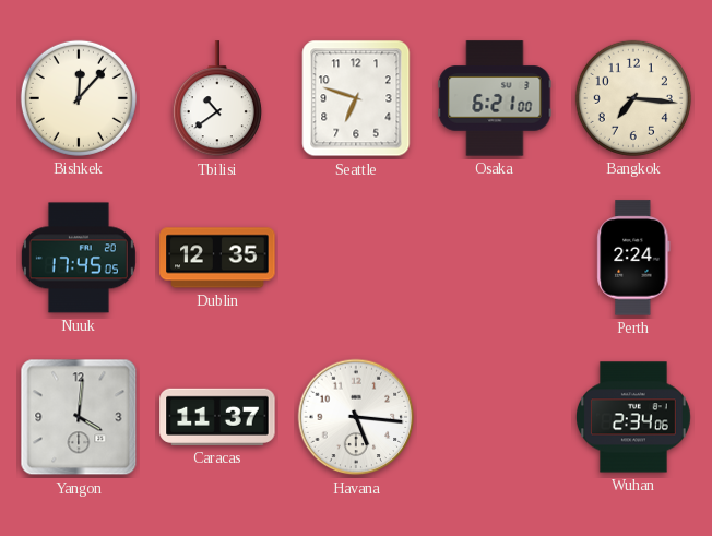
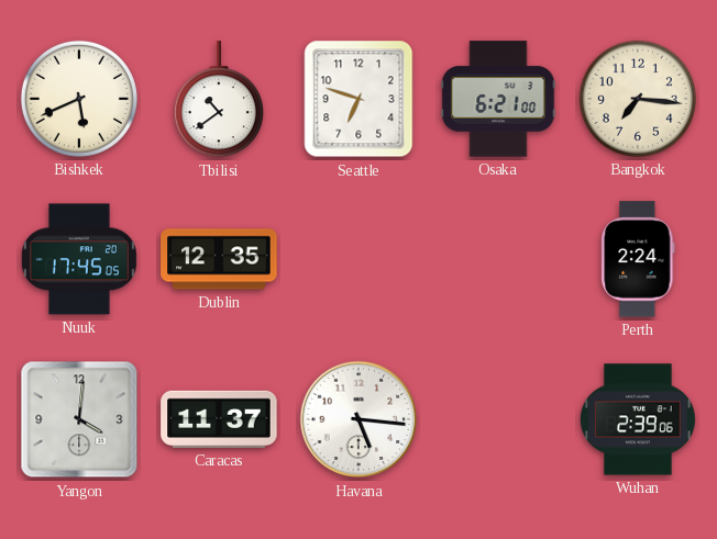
Bishkek: 12:07 -> 5:41
Wuhan: 2:34 -> 2:39
